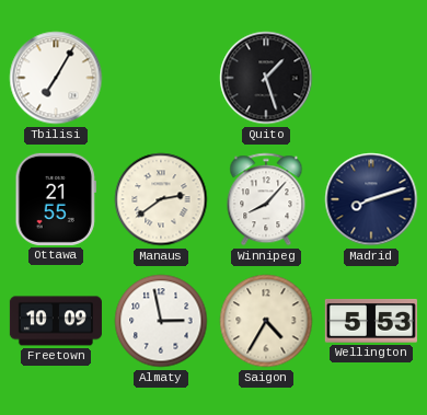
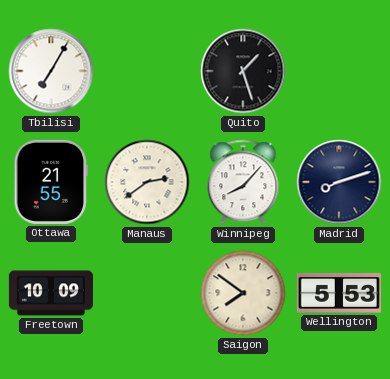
Almaty: 2:58 -> none
Saigon: 4:35 -> 7:51
